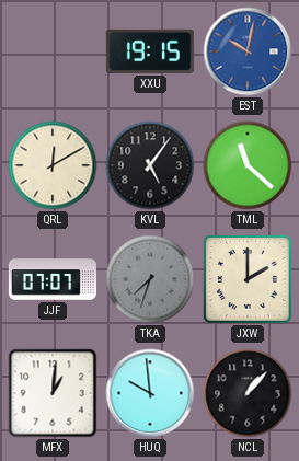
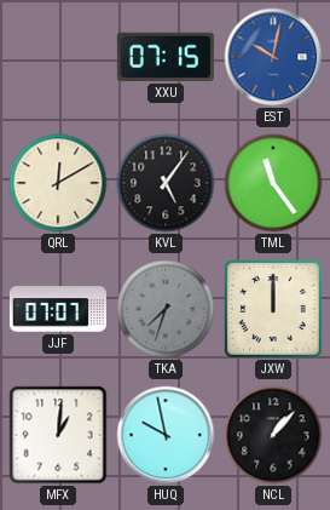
XXU: 19:15 -> 07:15
TML: 11:22 -> 11:24
JXW: 2:00 -> 12:00
HUQ: 9:59 -> 9:58
